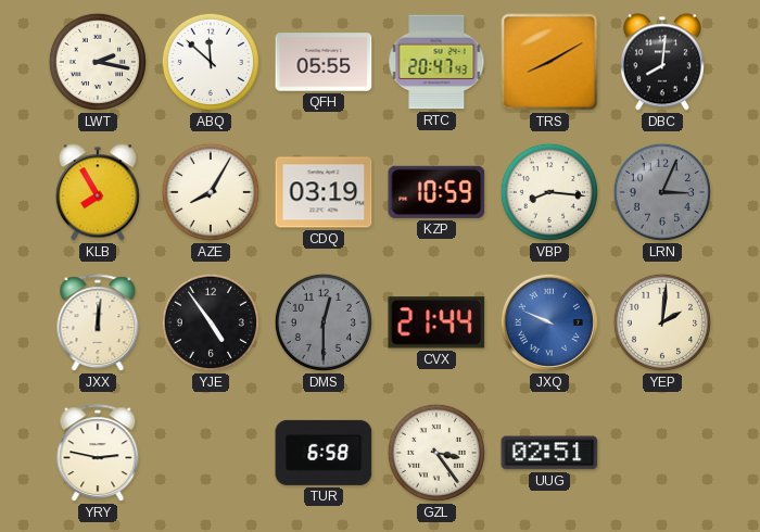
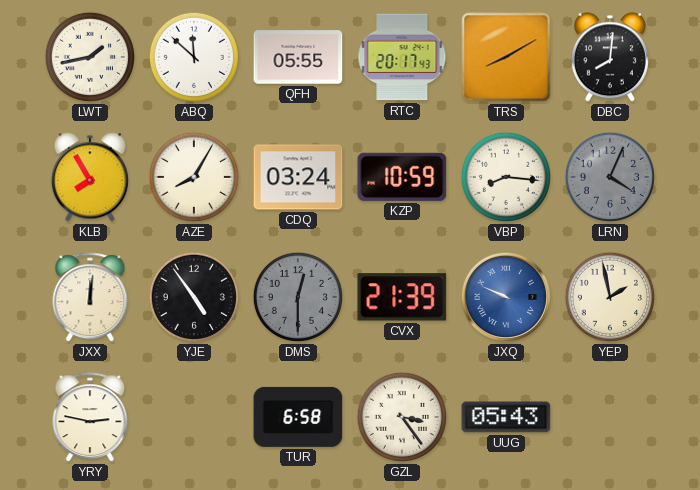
LWT: 2:17 -> 1:43
RTC: 20:47 -> 20:17
CDQ: 03:19 -> 03:24
LRN: 3:04 -> 4:04
CVX: 21:44 -> 21:39
YEP: 2:01 -> 1:58
UUG: 02:51 -> 05:43
